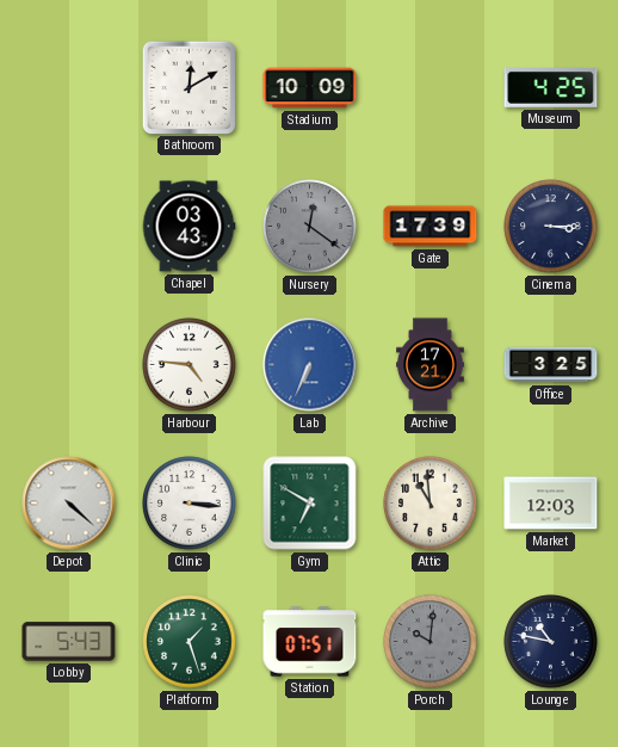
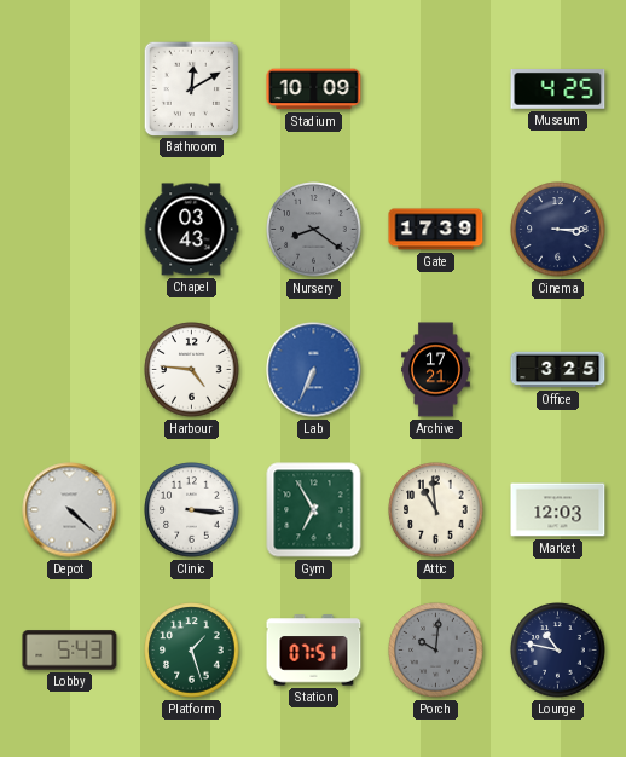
Nursery: 12:21 -> 8:21
Gym: 6:50 -> 6:55
